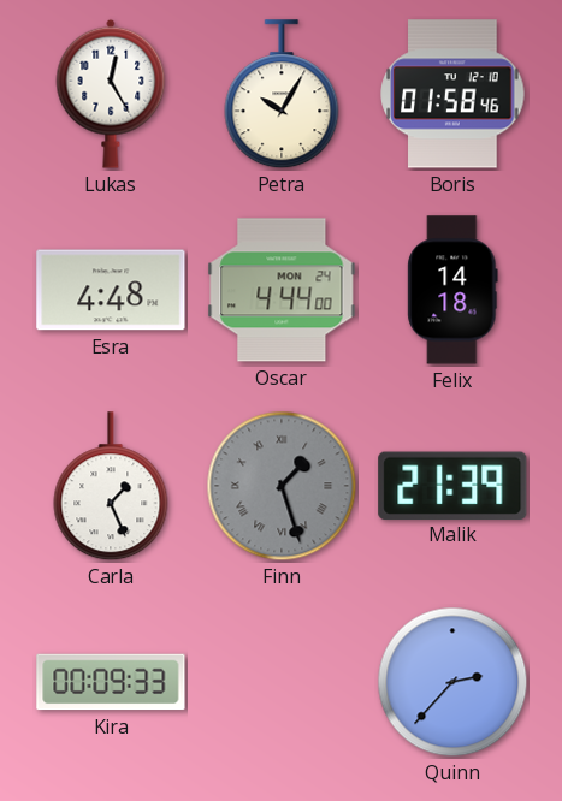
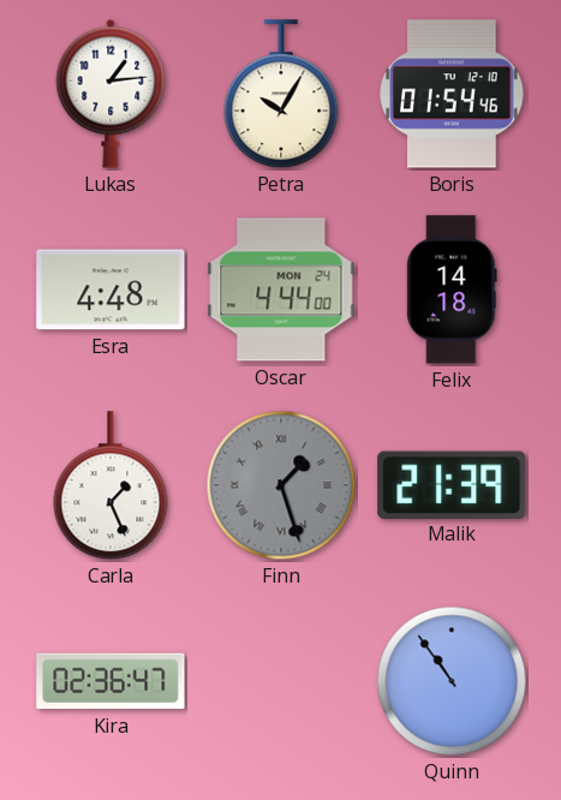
Lukas: 12:25 -> 1:14
Boris: 01:58 -> 01:54
Kira: 00:09 -> 02:36
Quinn: 2:37 -> 10:54
